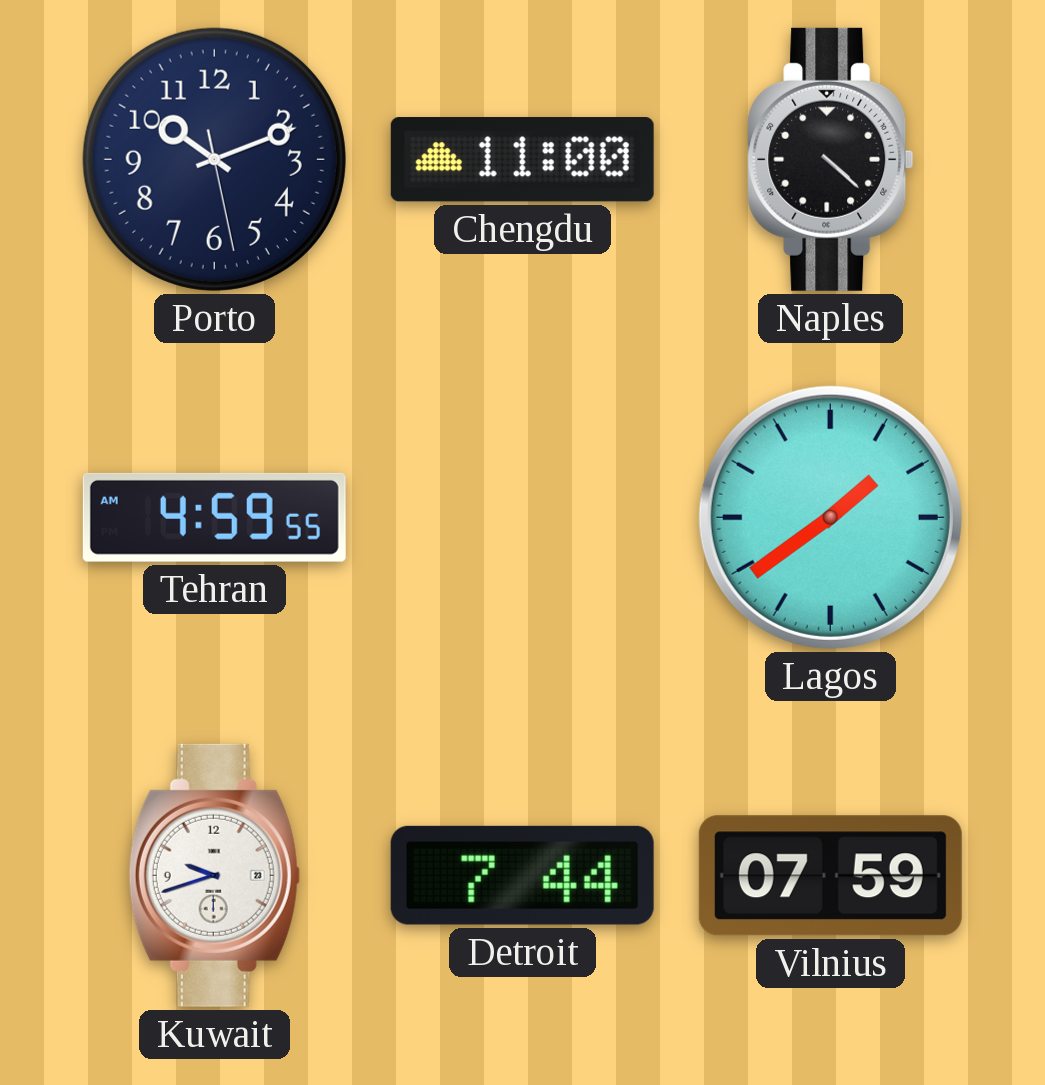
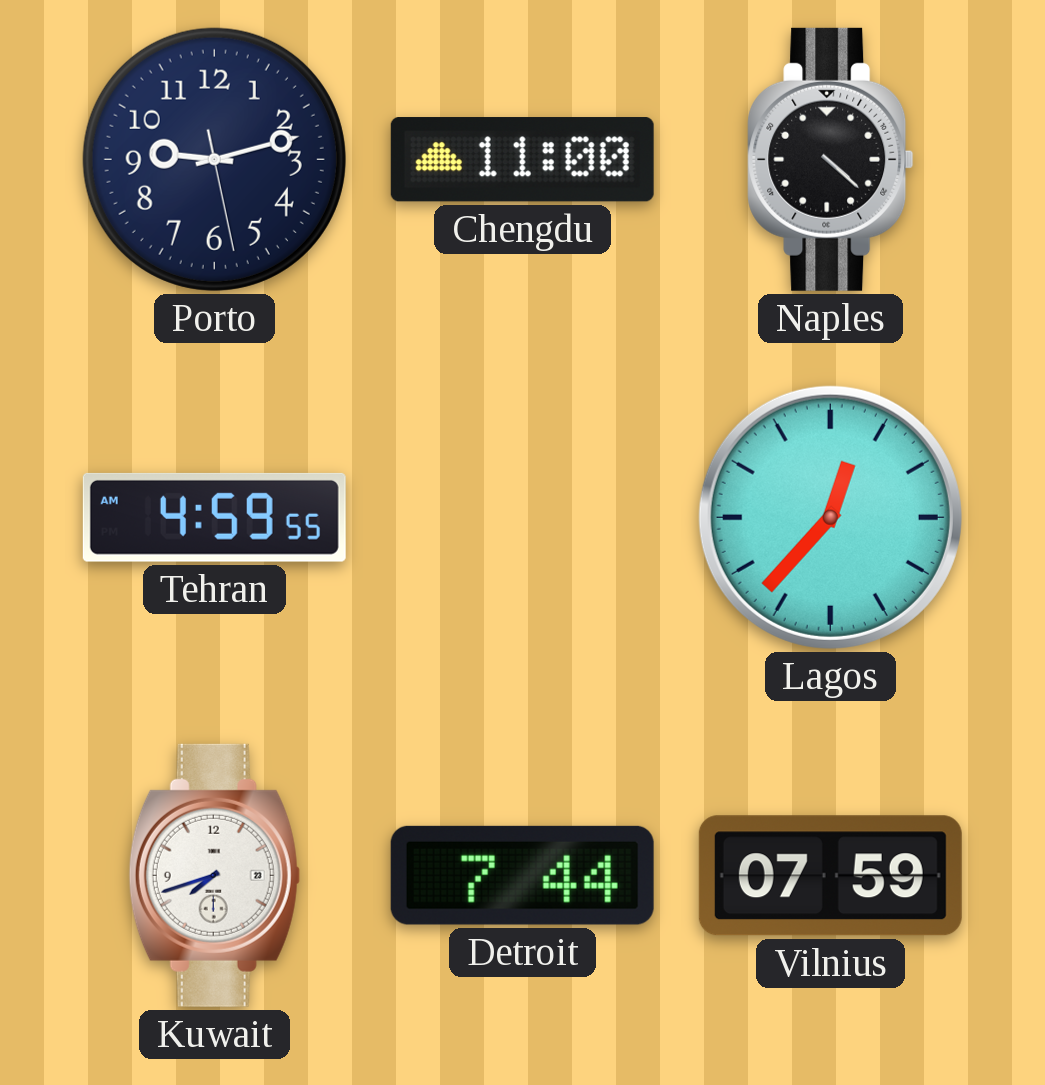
Porto: 10:11 -> 9:12
Lagos: 1:39 -> 12:37
Kuwait: 9:42 -> 7:42
